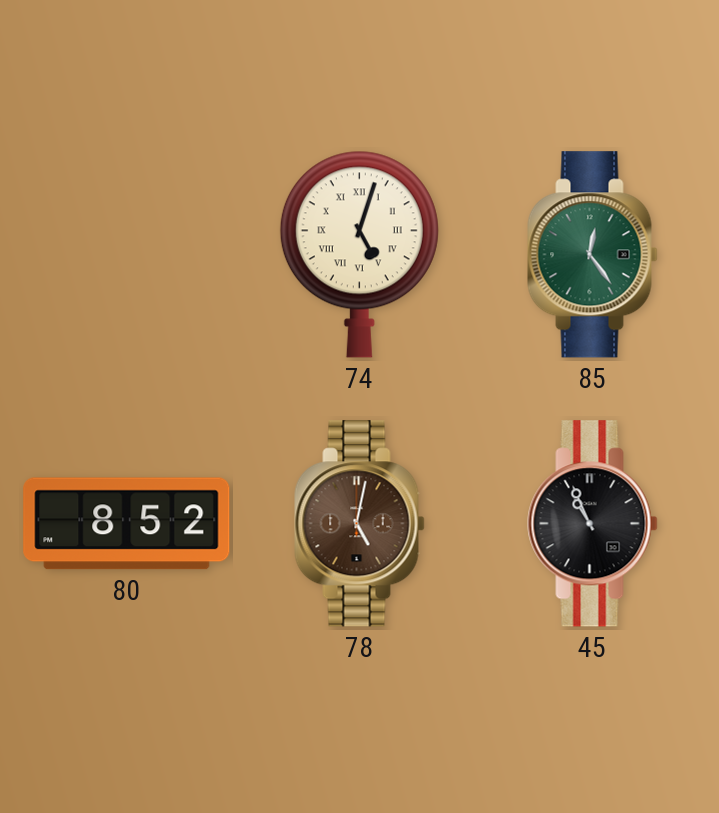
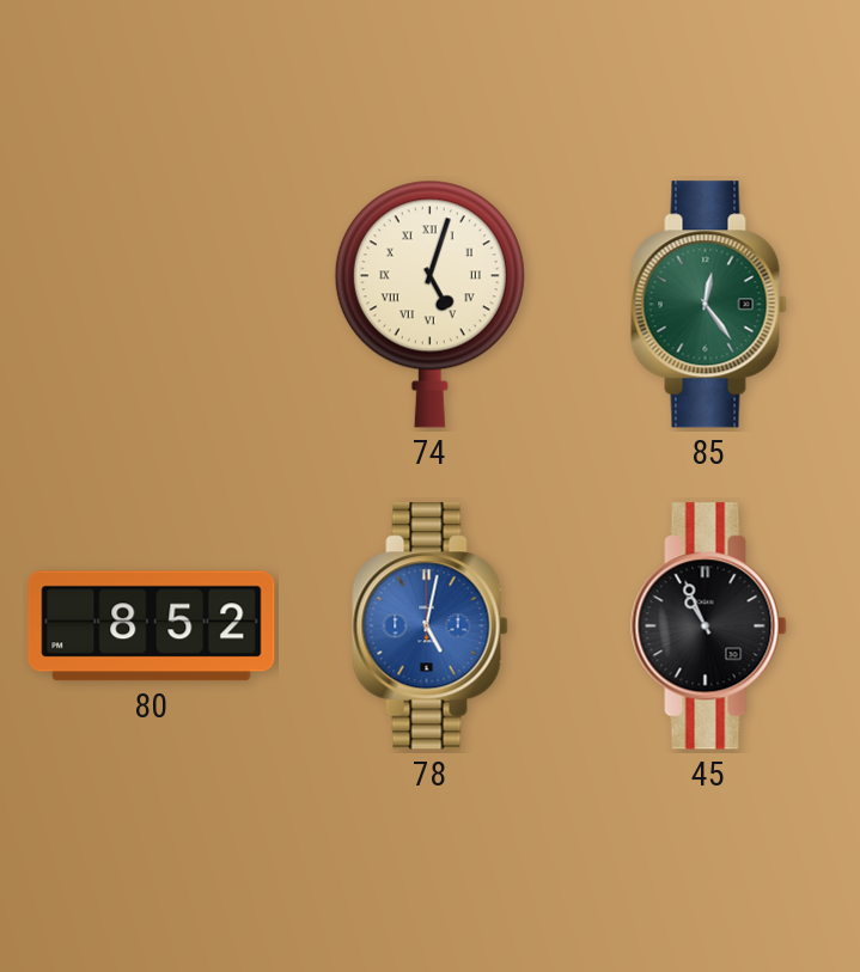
78 dial: brown -> blue
